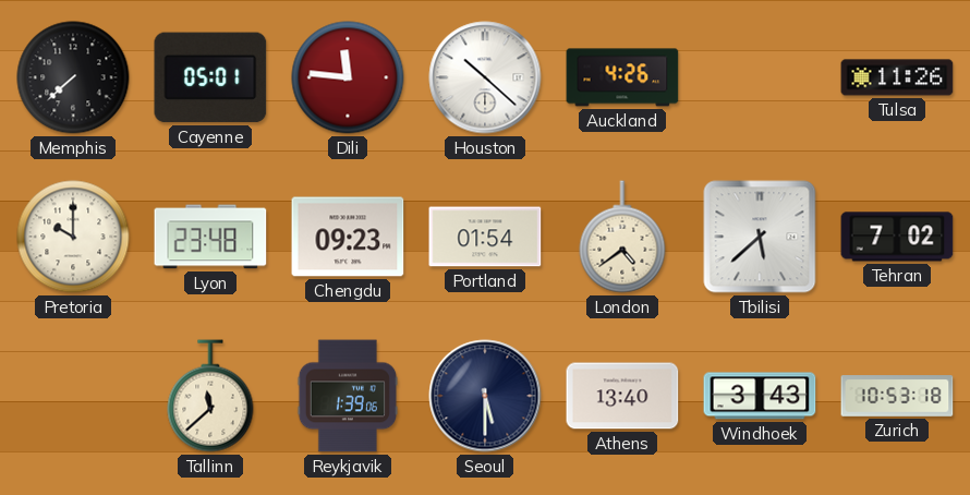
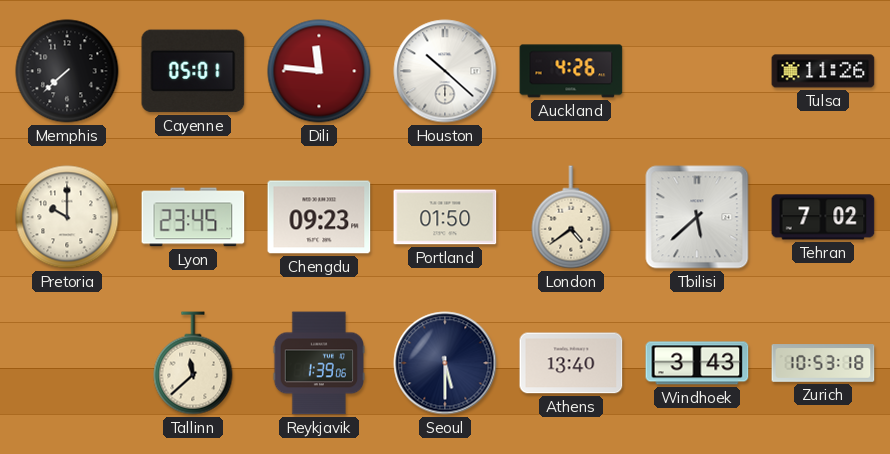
Lyon: 23:48 -> 23:45
Portland: 01:54 -> 01:50
